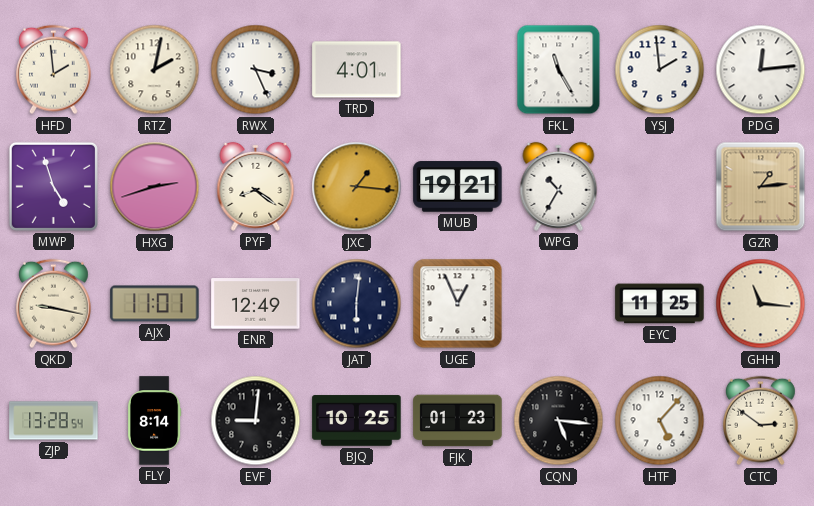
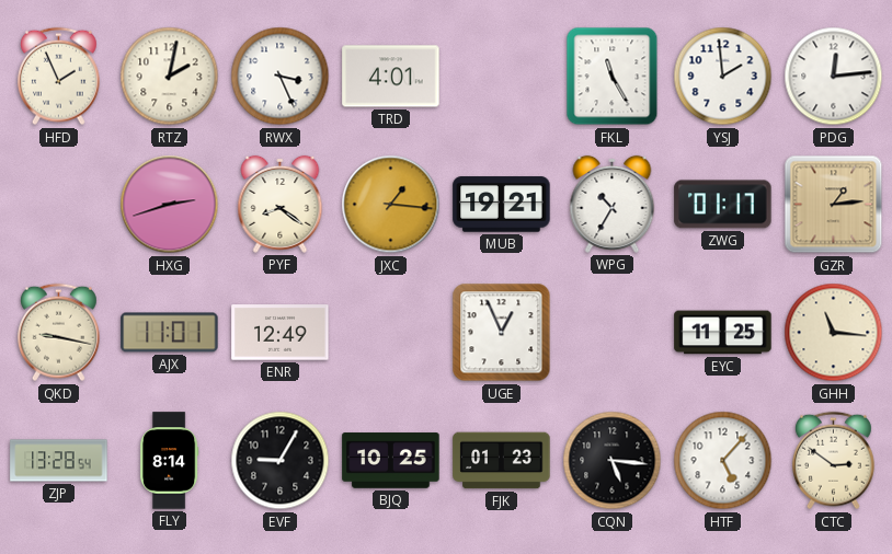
HFD: 1:59 -> 1:56
MWP: 4:57 -> none
ZWG: none -> 01:17
JAT: 6:01 -> none
EVF: 9:01 -> 9:05
